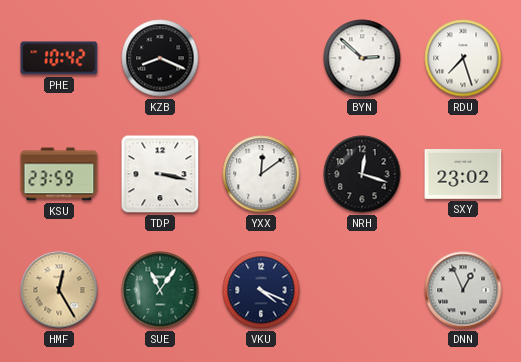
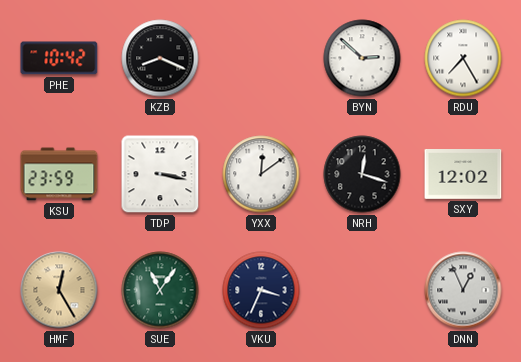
RDU: 7:27 -> 7:25
SXY: 23:02 -> 12:02
VKU: 4:19 -> 3:34
